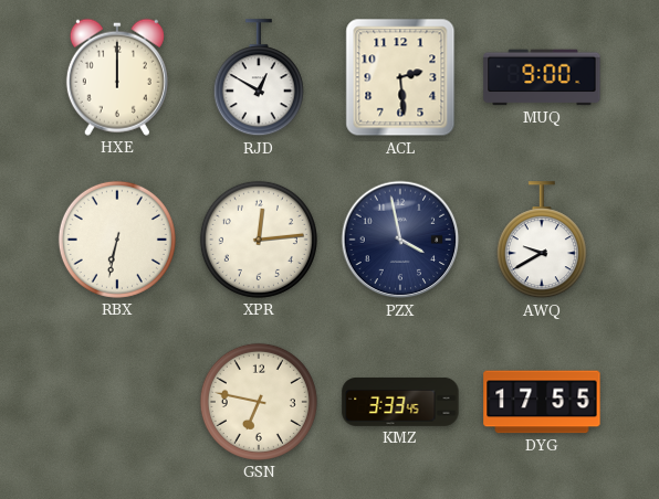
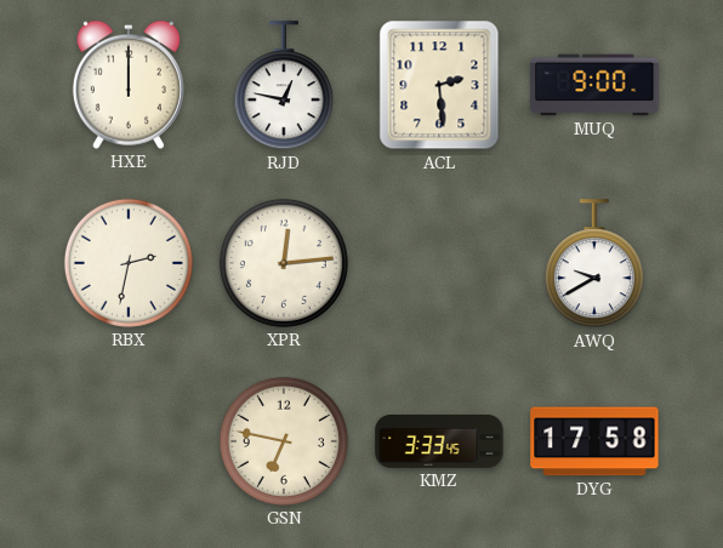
RJD: 12:50 -> 12:47
RBX: 6:32 -> 2:32
PZX: 3:58 -> none
DYG: 17:55 -> 17:58
